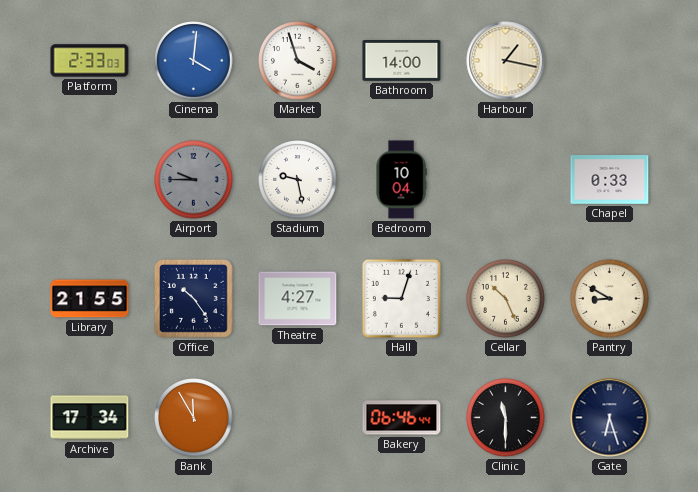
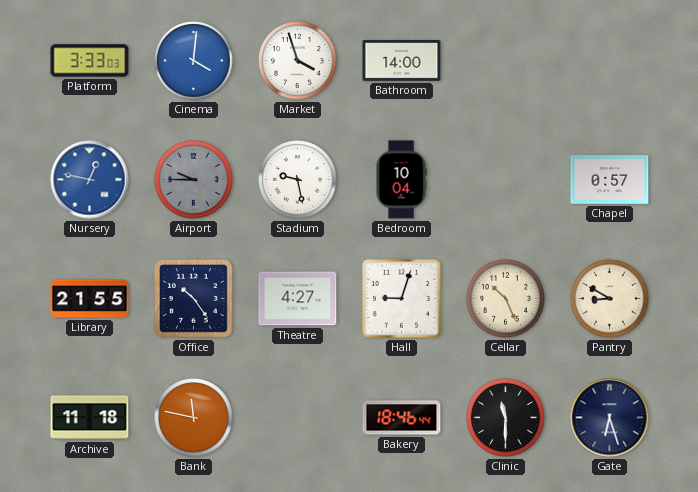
Platform: 2:33 -> 3:33
Harbour: 1:17 -> none
Nursery: none -> 12:47
Chapel: 0:33 -> 0:57
Archive: 17:34 -> 11:18
Bank: 11:55 -> 11:47
Bakery: 06:46 -> 18:46
